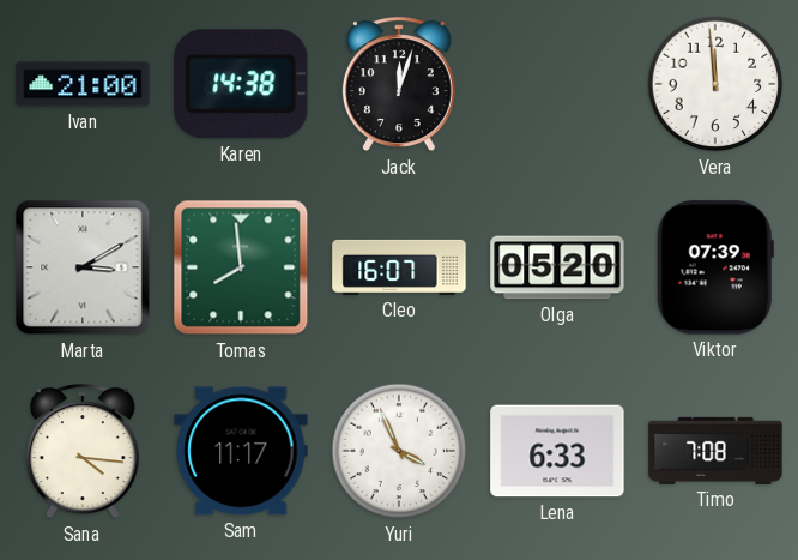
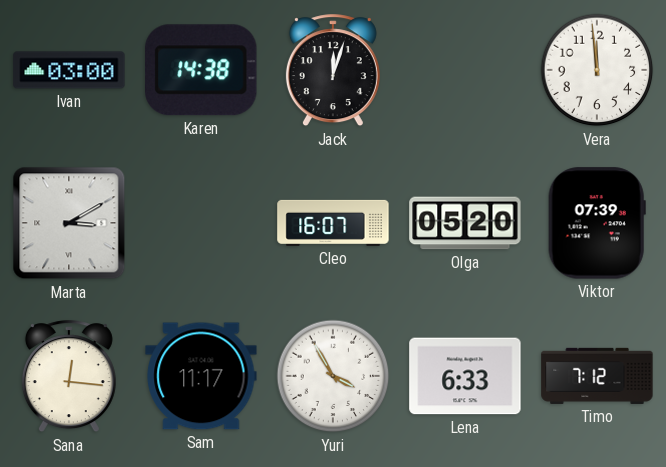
Ivan: 21:00 -> 03:00
Tomas: 7:59 -> none
Sana: 4:16 -> 12:16
Yuri: 3:56 -> 3:55
Timo: 7:08 -> 7:12
